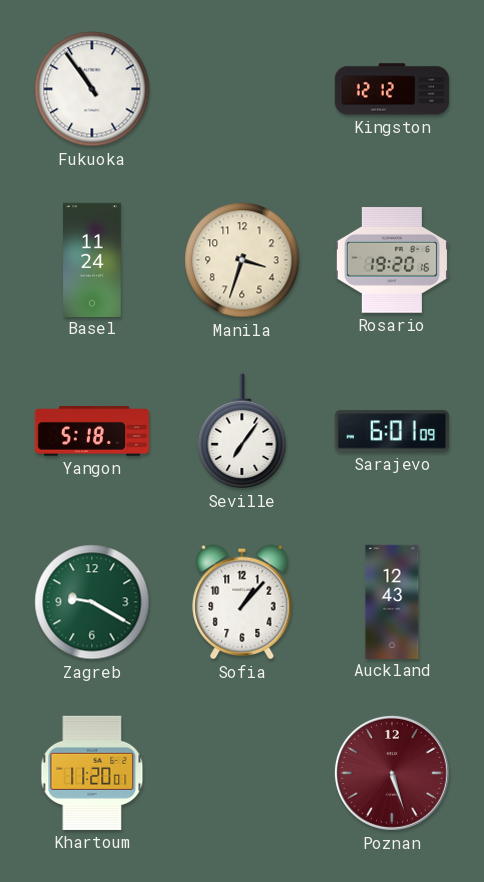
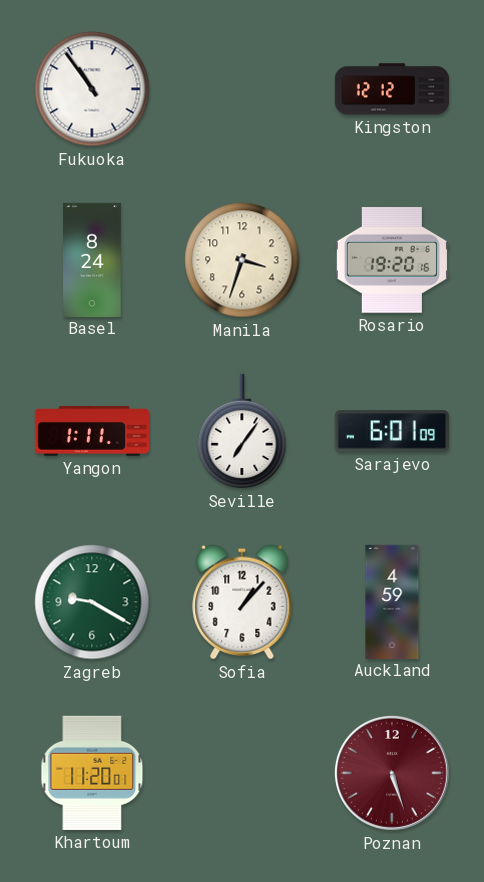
Basel: 11:24 -> 8:24
Yangon: 5:18 -> 1:11
Auckland: 12:43 -> 4:59
